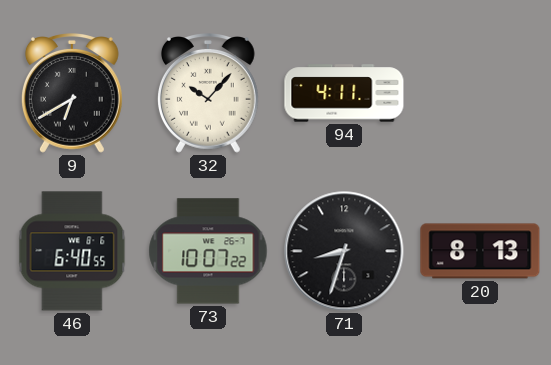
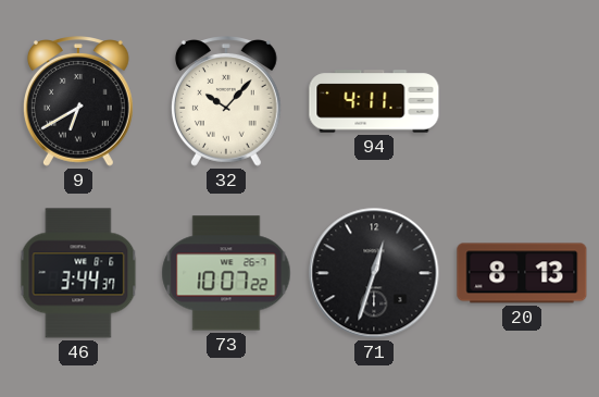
46: 6:40 -> 3:44
71: 8:33 -> 12:33
